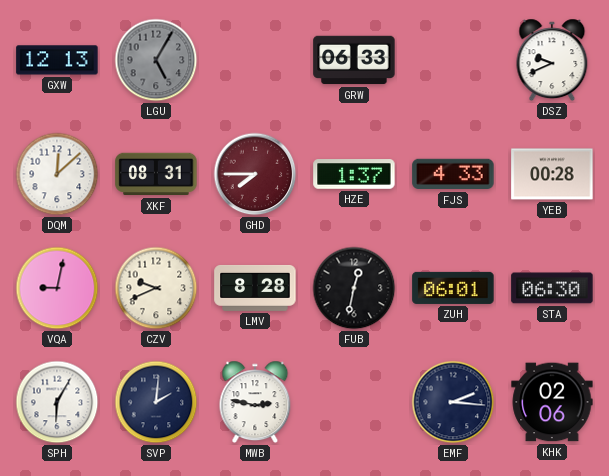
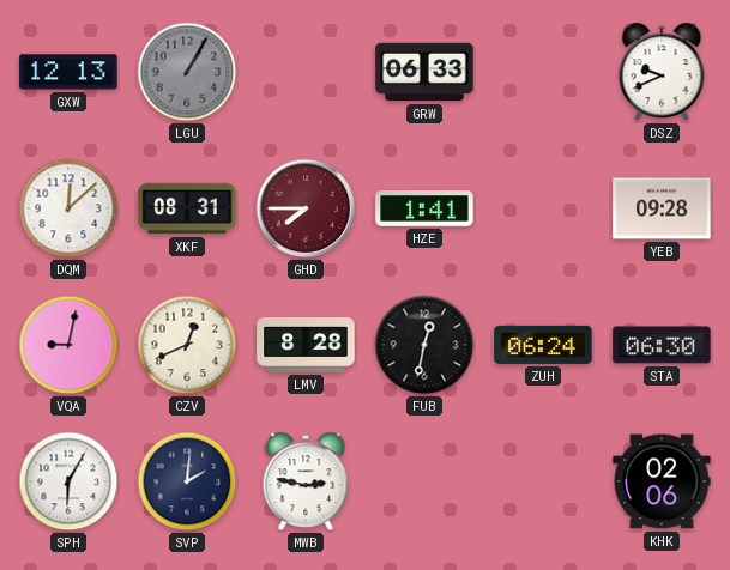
LGU: 5:05 -> 1:05
HZE: 1:37 -> 1:41
FJS: 4:33 -> none
YEB: 00:28 -> 09:28
CZV: 9:41 -> 12:41
ZUH: 06:01 -> 06:24
EMF: 2:16 -> none
